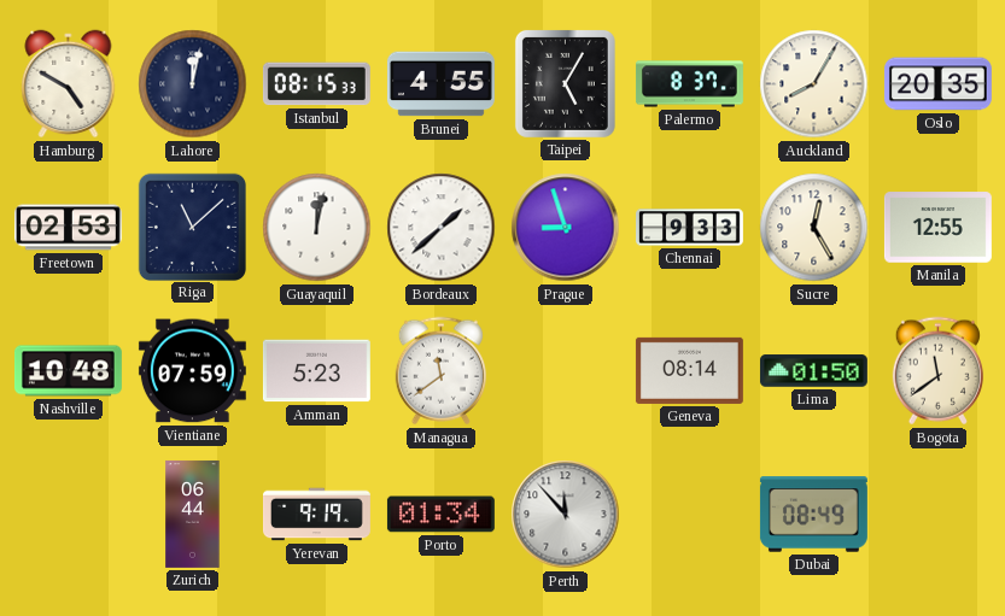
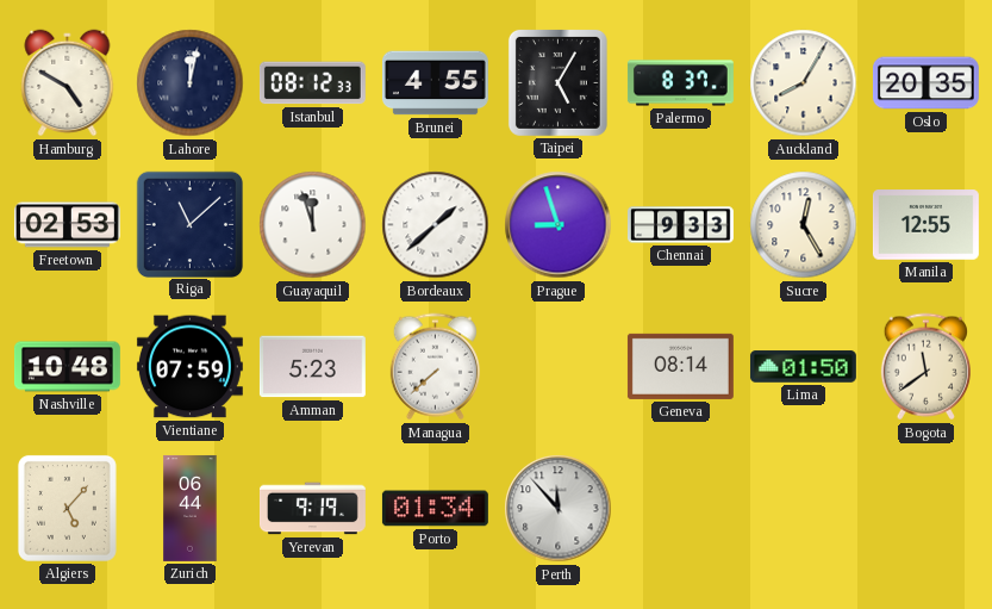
Istanbul: 08:15 -> 08:12
Guayaquil: 12:02 -> 11:57
Managua: 11:39 -> 7:38
Algiers: none -> 5:07
Dubai: 08:49 -> none
